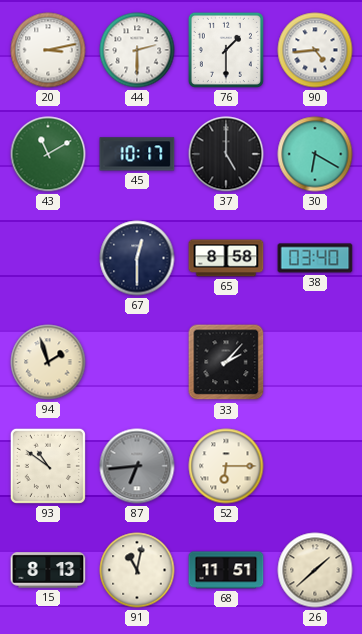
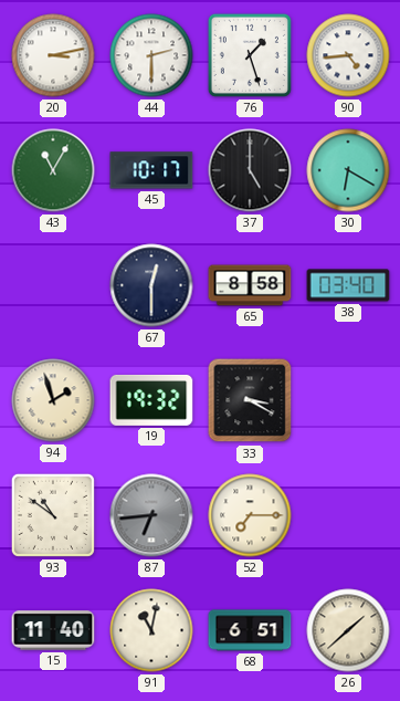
76: 1:30 -> 1:27
43: 11:10 -> 11:05
19: none -> 19:32
33: 2:07 -> 3:20
52: 6:15 -> 7:15
15: 8:13 -> 11:40
68: 11:51 -> 6:51
